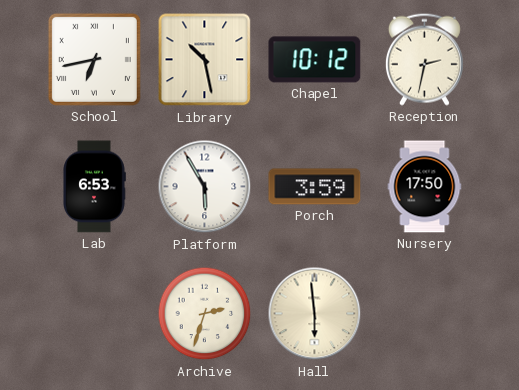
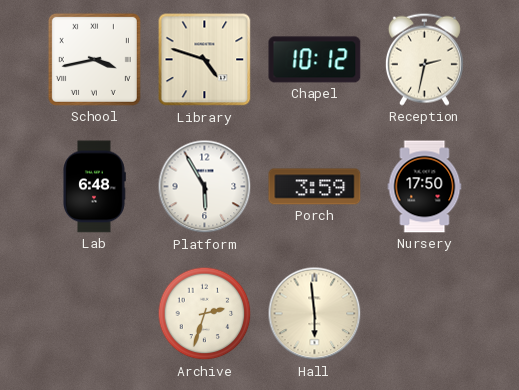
School: 6:43 -> 3:43
Library: 10:28 -> 4:48
Lab: 6:53 -> 6:48
